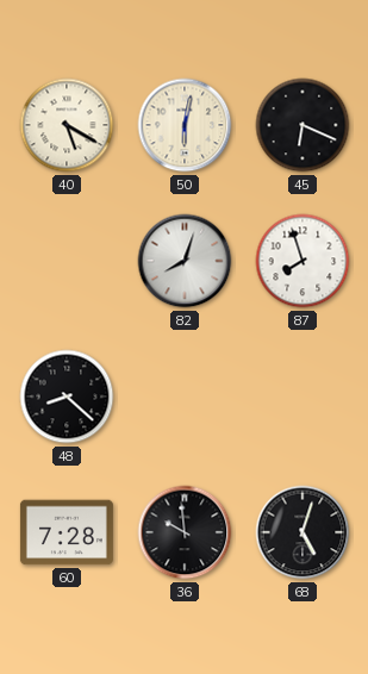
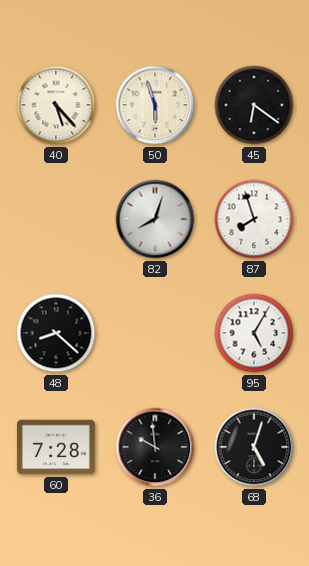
40: 5:20 -> 5:23
50: 6:02 -> 5:57
45: 6:19 -> 6:21
95: none -> 5:05
